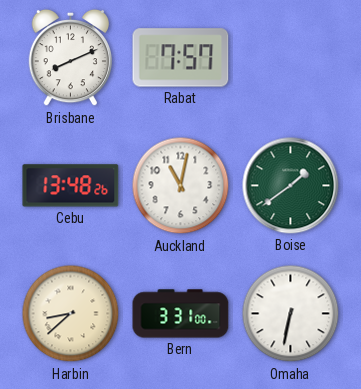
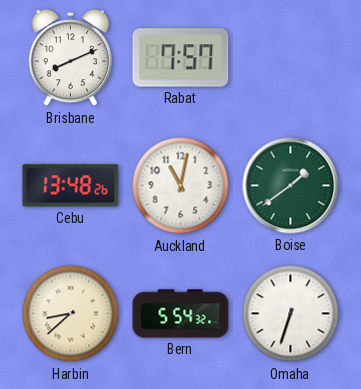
Bern: 3:31 -> 5:54
Omaha: 6:32 -> 6:33
